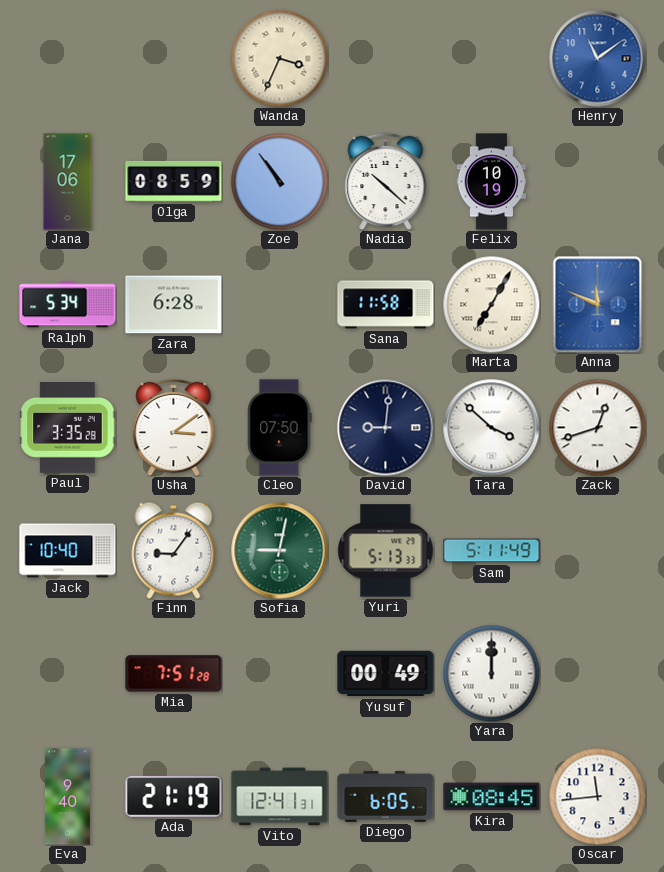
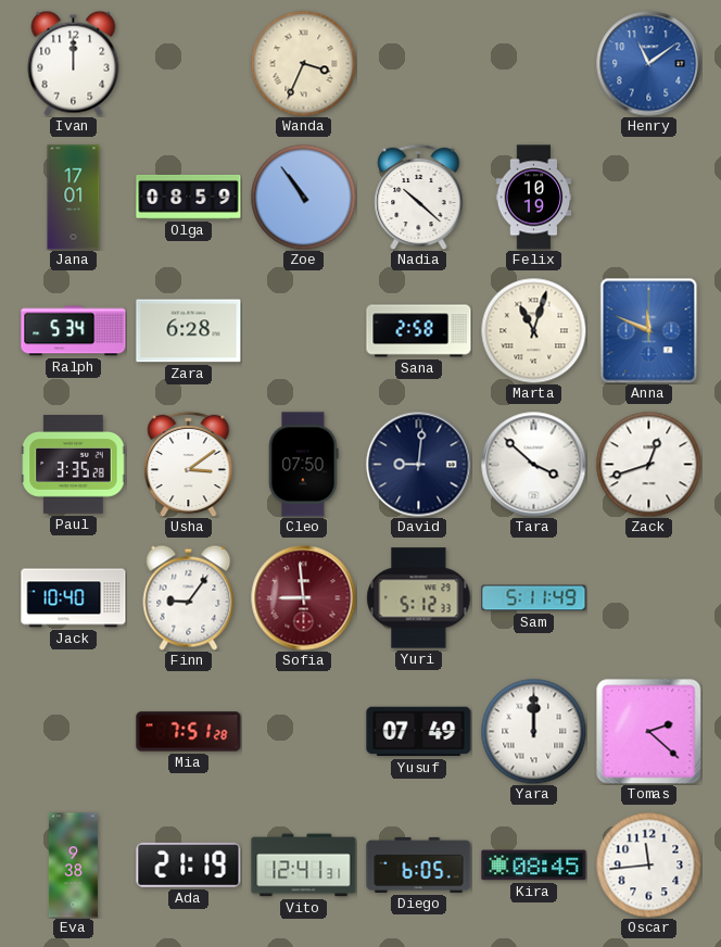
Ivan: none -> 12:00
Jana: 17:06 -> 17:01
Sana: 11:58 -> 2:58
Marta: 7:05 -> 11:03
Sofia: 9:02 -> 8:59
Sofia dial: green -> burgundy
Yuri: 5:13 -> 5:12
Yusuf: 00:49 -> 07:49
Tomas: none -> 2:22
Eva: 9:40 -> 9:38
